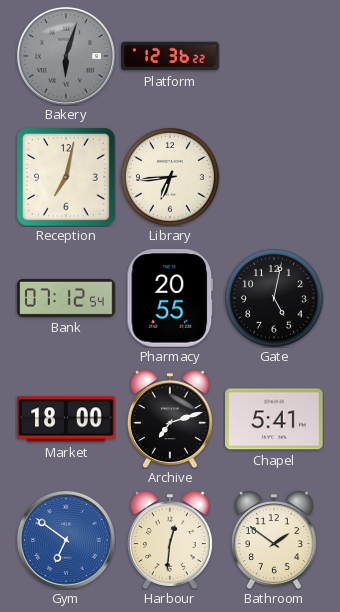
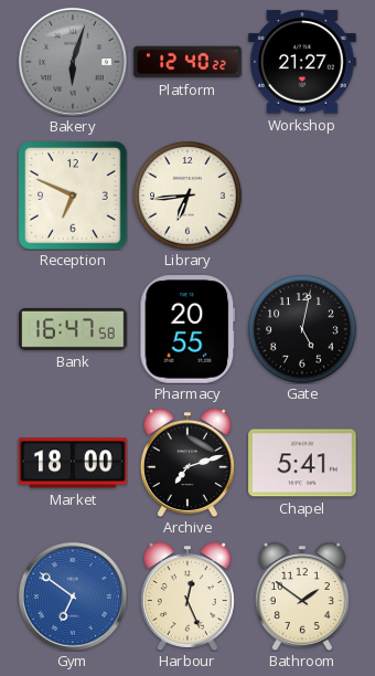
Platform: 12:36 -> 12:40
Workshop: none -> 21:27
Reception: 7:02 -> 6:49
Bank: 07:12 -> 16:47
Harbour: 12:31 -> 12:26
